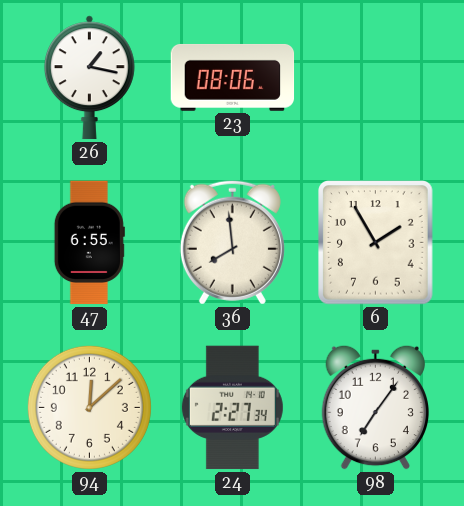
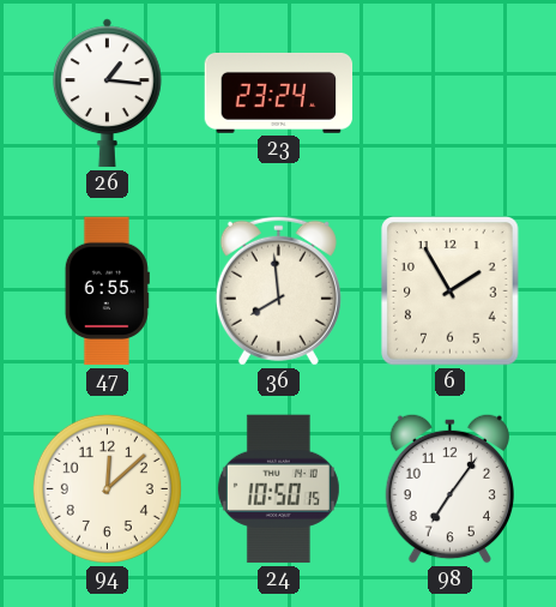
26: 1:17 -> 1:16
23: 08:06 -> 23:24
24: 2:27 -> 10:50
